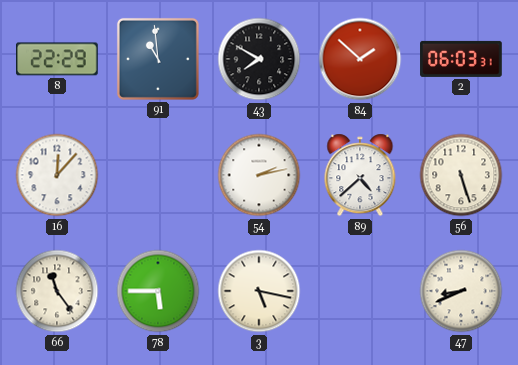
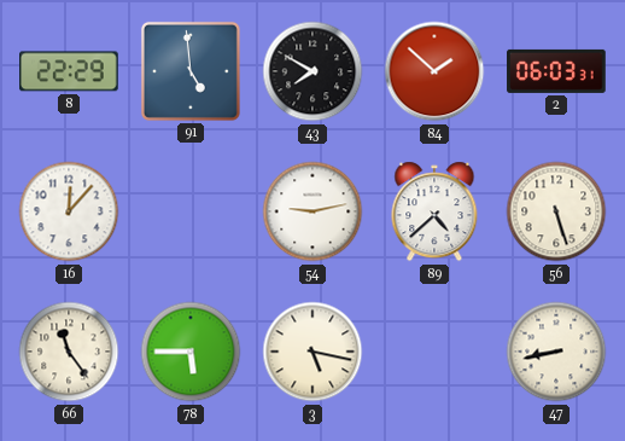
91: 10:59 -> 4:59
54: 2:13 -> 9:13
47: 8:41 -> 8:43
